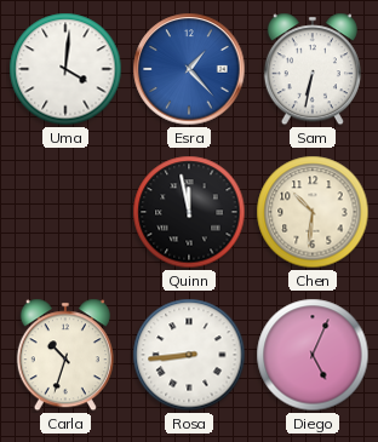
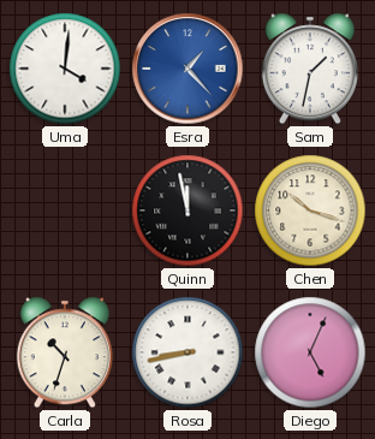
Sam: 6:32 -> 1:32
Chen: 10:31 -> 10:18
Rosa: 8:44 -> 8:43
